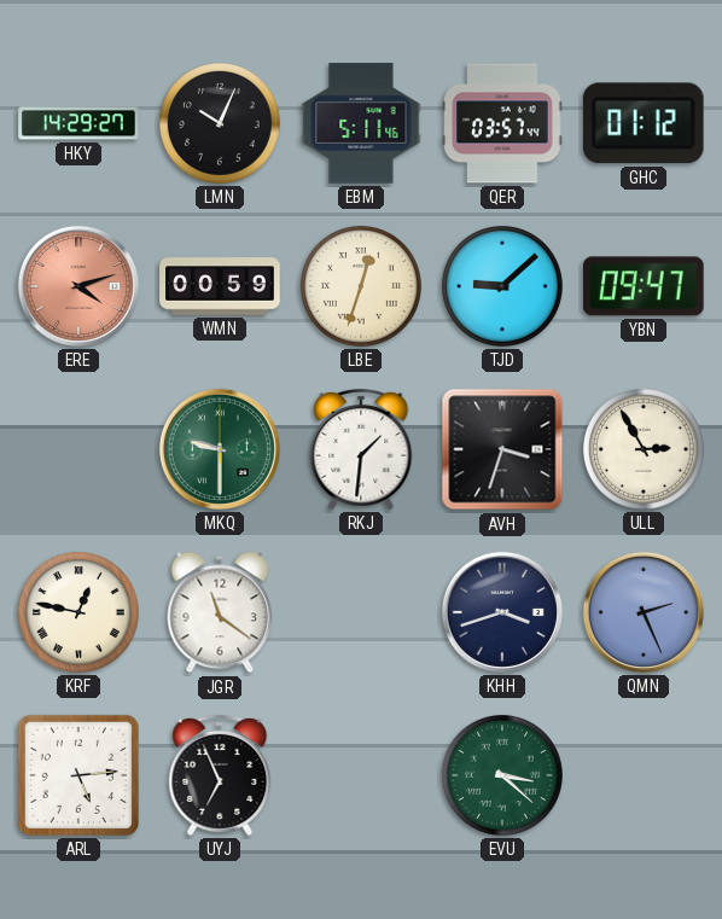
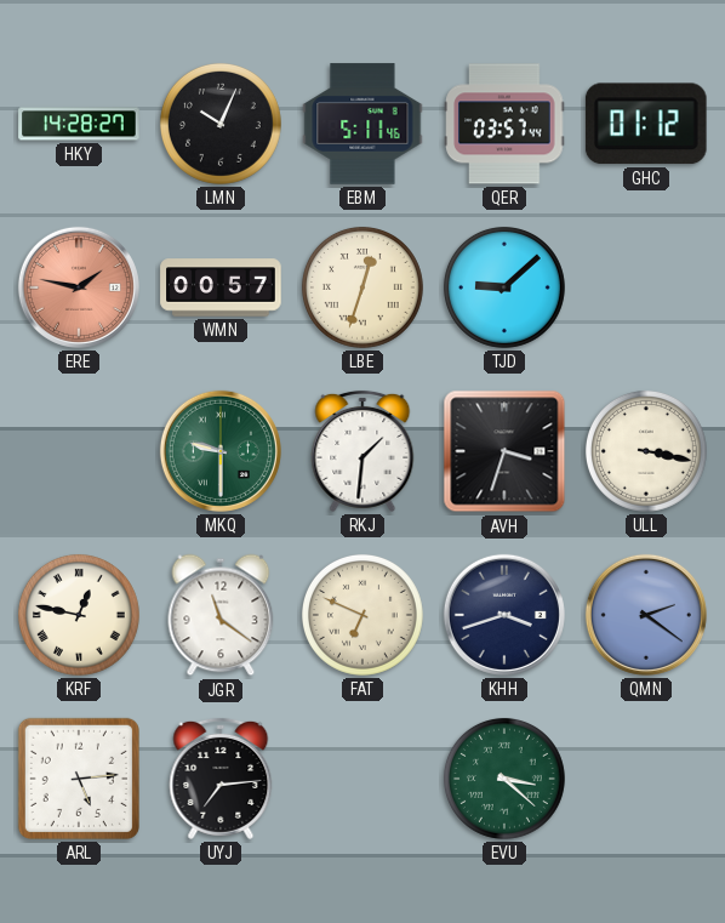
HKY: 14:29 -> 14:28
ERE: 4:12 -> 1:47
WMN: 00:59 -> 00:57
YBN: 09:47 -> none
ULL: 2:55 -> 3:17
FAT: none -> 6:49
QMN: 2:26 -> 2:21
UYJ: 6:56 -> 7:14
